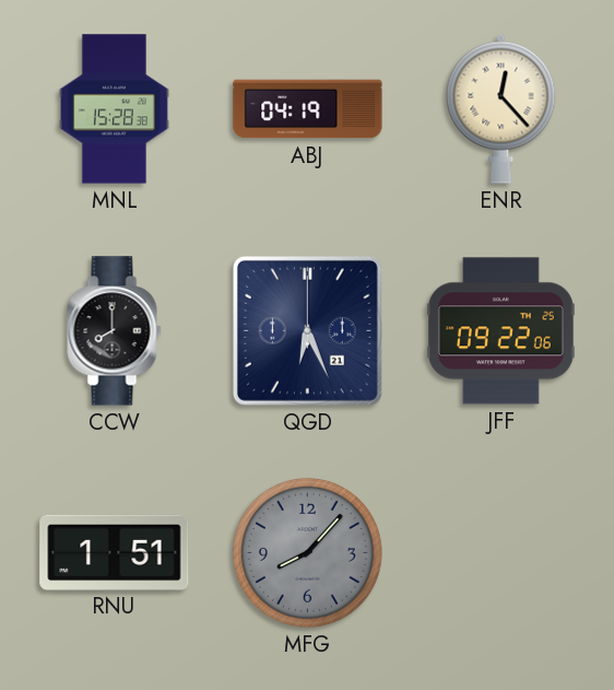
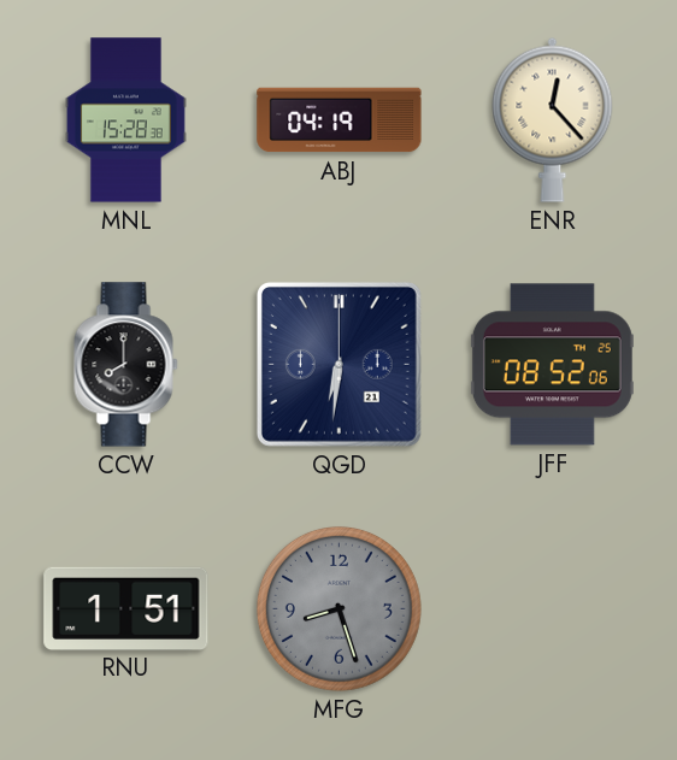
QGD: 6:26 -> 6:31
JFF: 09:22 -> 08:52
MFG: 8:07 -> 8:27
